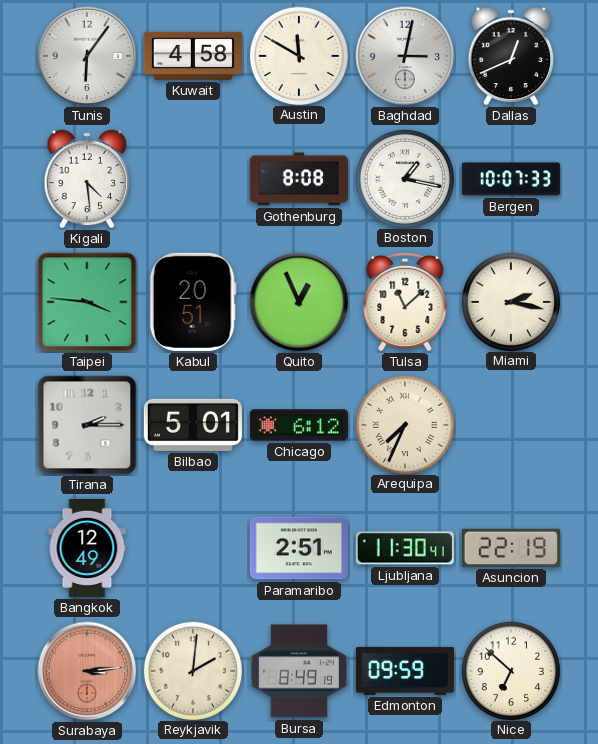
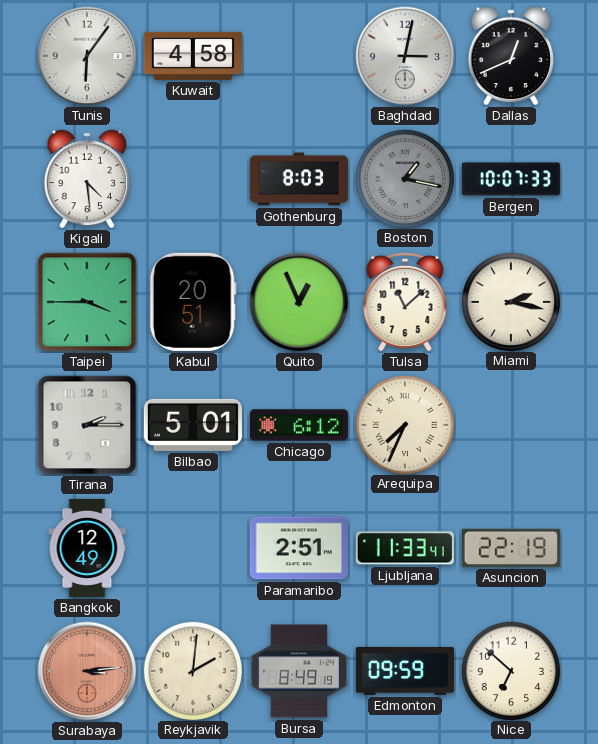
Austin: 11:50 -> none
Gothenburg: 8:08 -> 8:03
Boston dial: white -> grey
Taipei: 3:46 -> 3:45
Ljubljana: 11:30 -> 11:33
